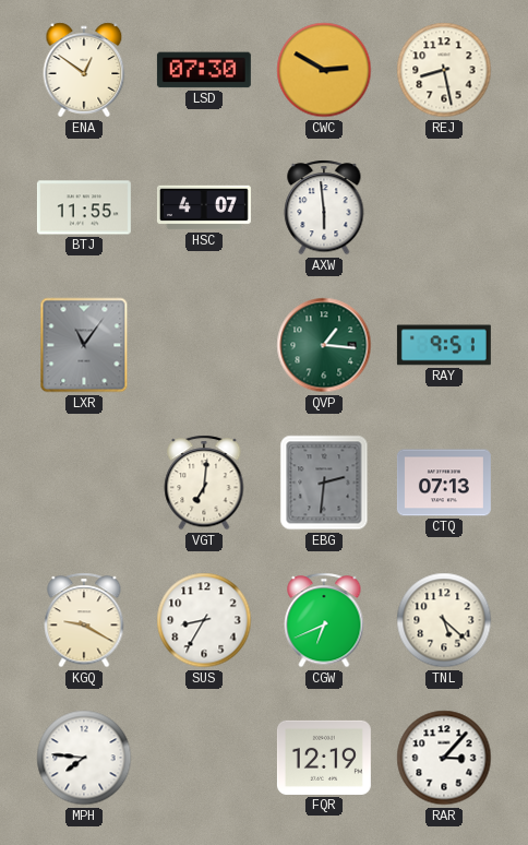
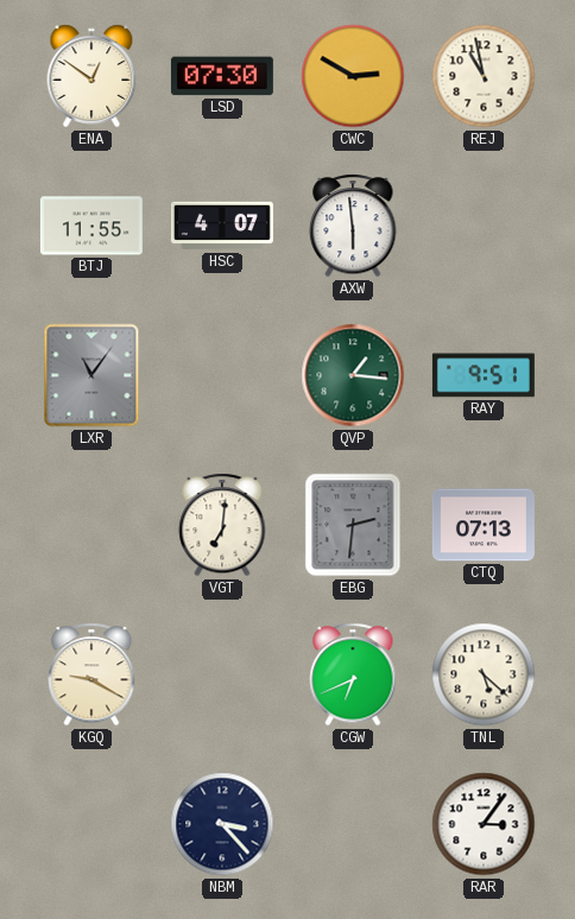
REJ: 8:28 -> 10:58
SUS: 8:35 -> none
MPH: 7:46 -> none
NBM: none -> 3:23
FQR: 12:19 -> none
RAR: 3:07 -> 3:06
